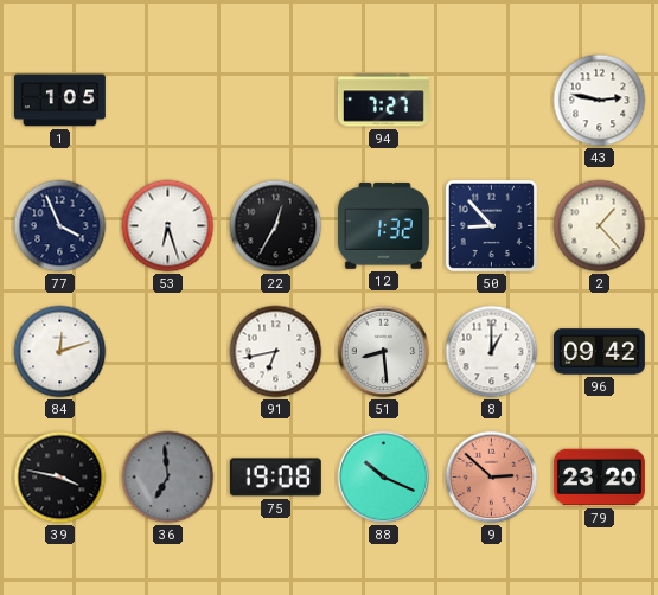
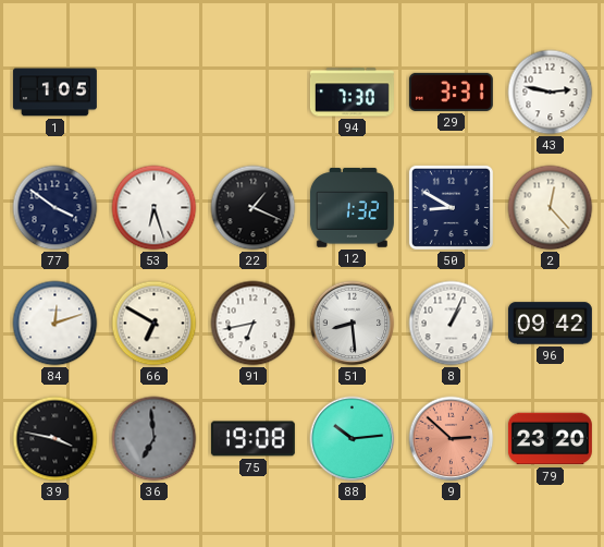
94: 7:27 -> 7:30
29: none -> 3:31
77: 3:56 -> 3:51
22: 12:35 -> 1:19
50: 8:53 -> 8:50
2: 1:23 -> 12:23
66: none -> 6:50
8: 1:00 -> 1:04
88: 10:19 -> 10:14
